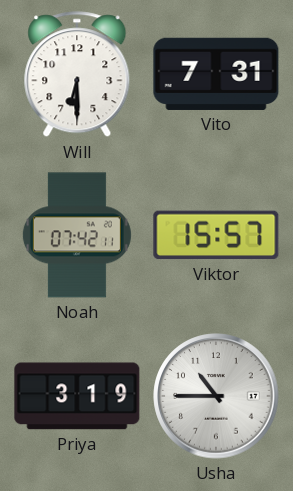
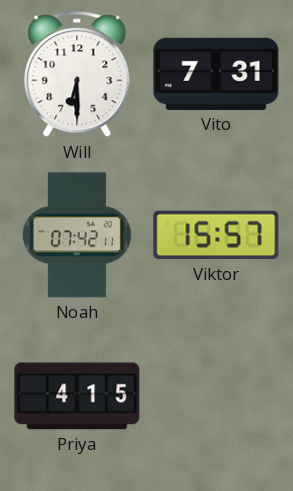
Priya: 3:19 -> 4:15
Usha: 10:45 -> none
